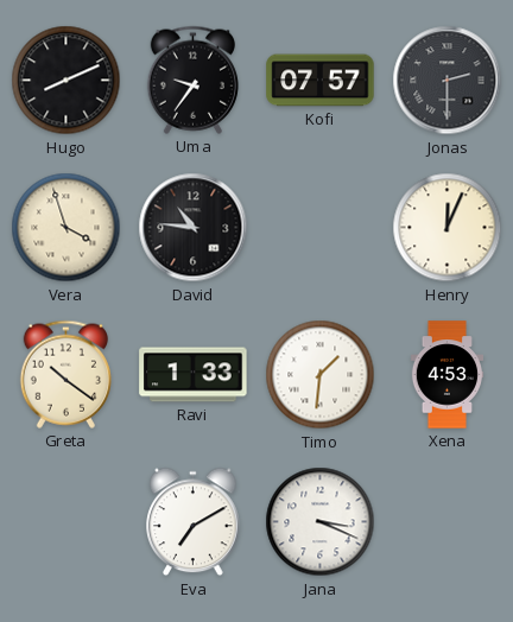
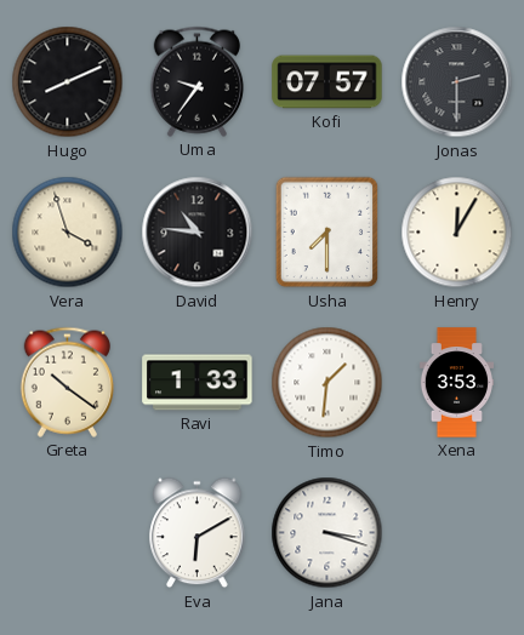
Usha: none -> 7:30
Henry: 12:04 -> 12:05
Xena: 4:53 -> 3:53
Eva: 7:10 -> 6:10
Jana: 3:19 -> 3:18
